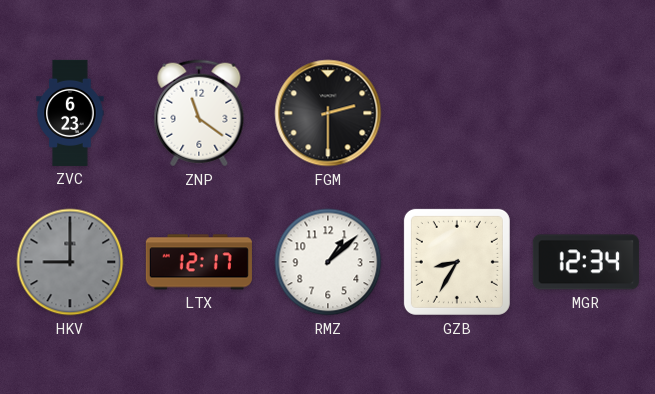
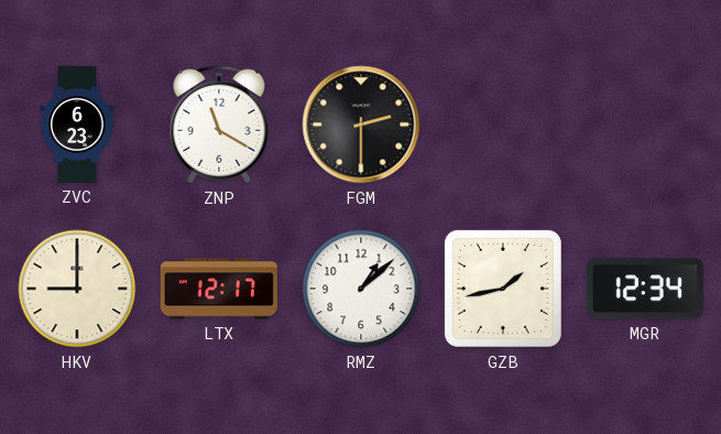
ZNP: 11:21 -> 11:20
HKV dial: grey -> cream
GZB: 8:35 -> 1:43
